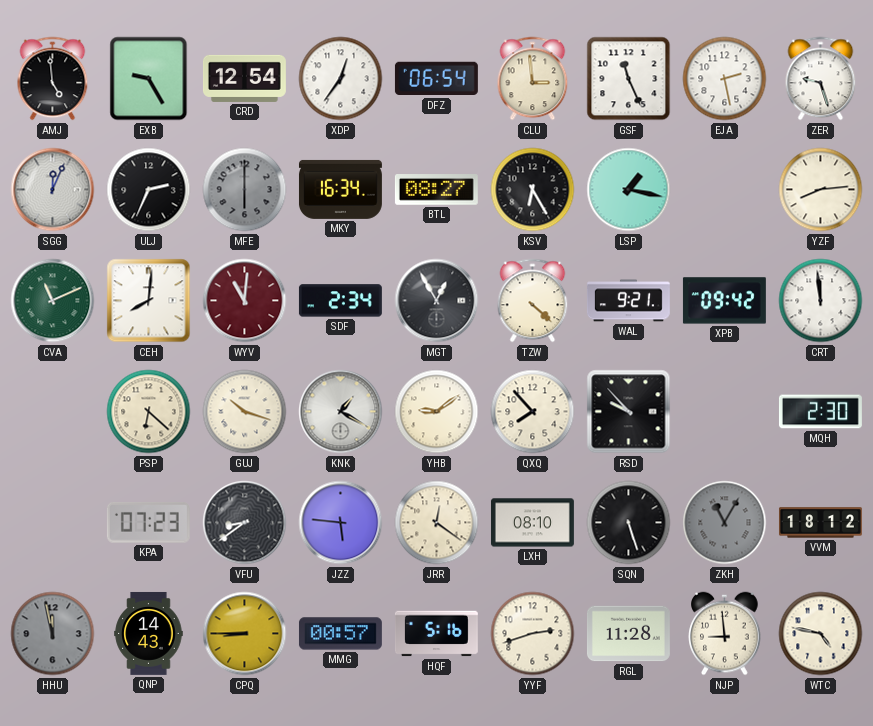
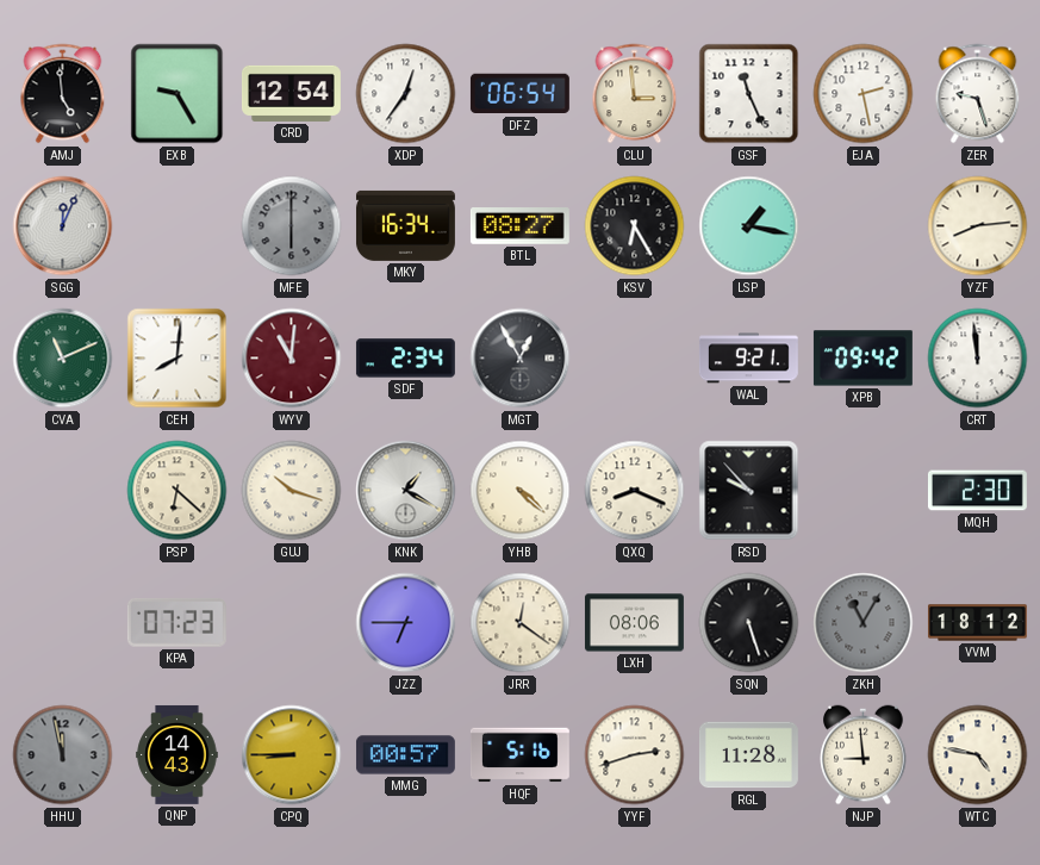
ULJ: 2:34 -> none
TZW: 4:22 -> none
YHB: 9:09 -> 4:22
QXQ: 7:53 -> 8:19
VFU: 8:39 -> none
JZZ: 5:46 -> 6:45
LXH: 08:10 -> 08:06
